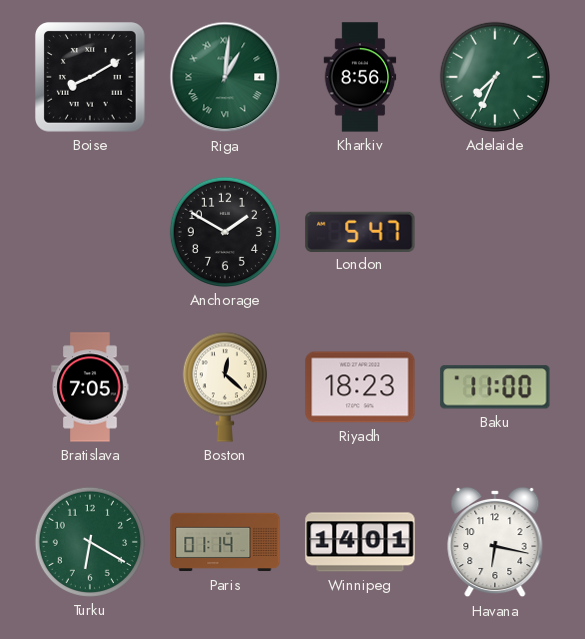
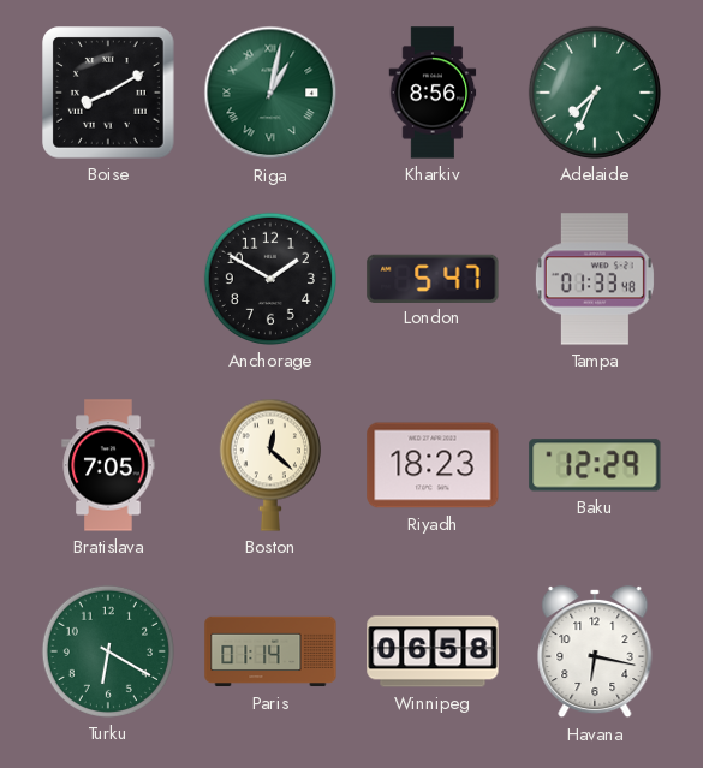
Riga: 1:01 -> 1:02
Tampa: none -> 01:33
Baku: 11:00 -> 12:29
Winnipeg: 14:01 -> 06:58
